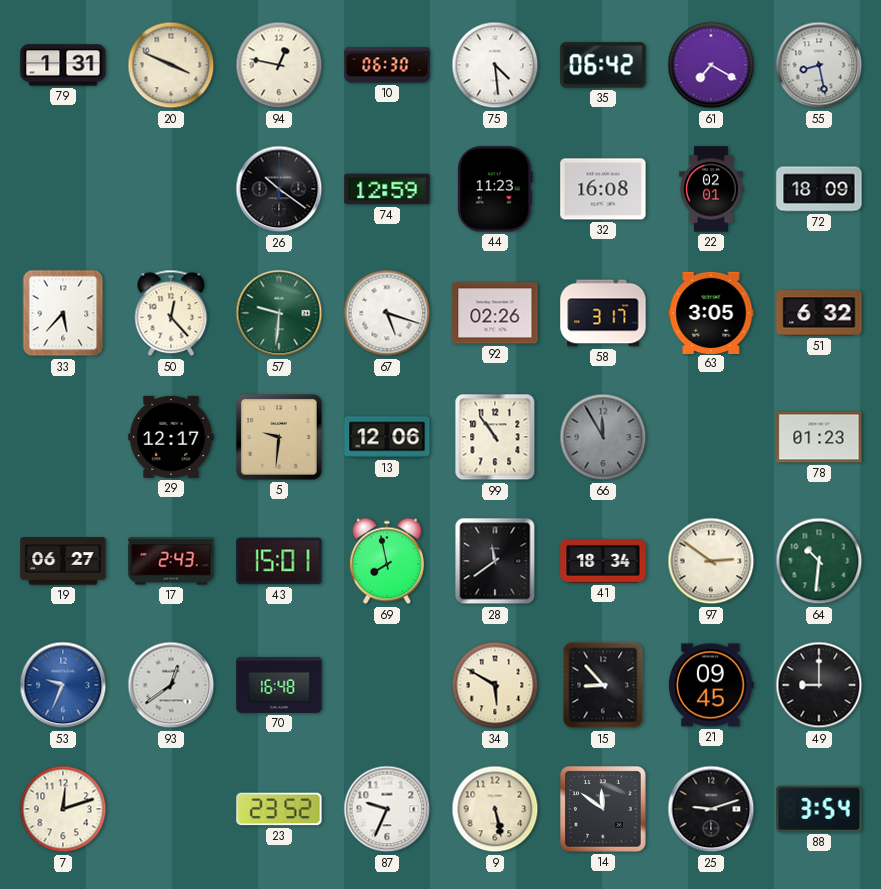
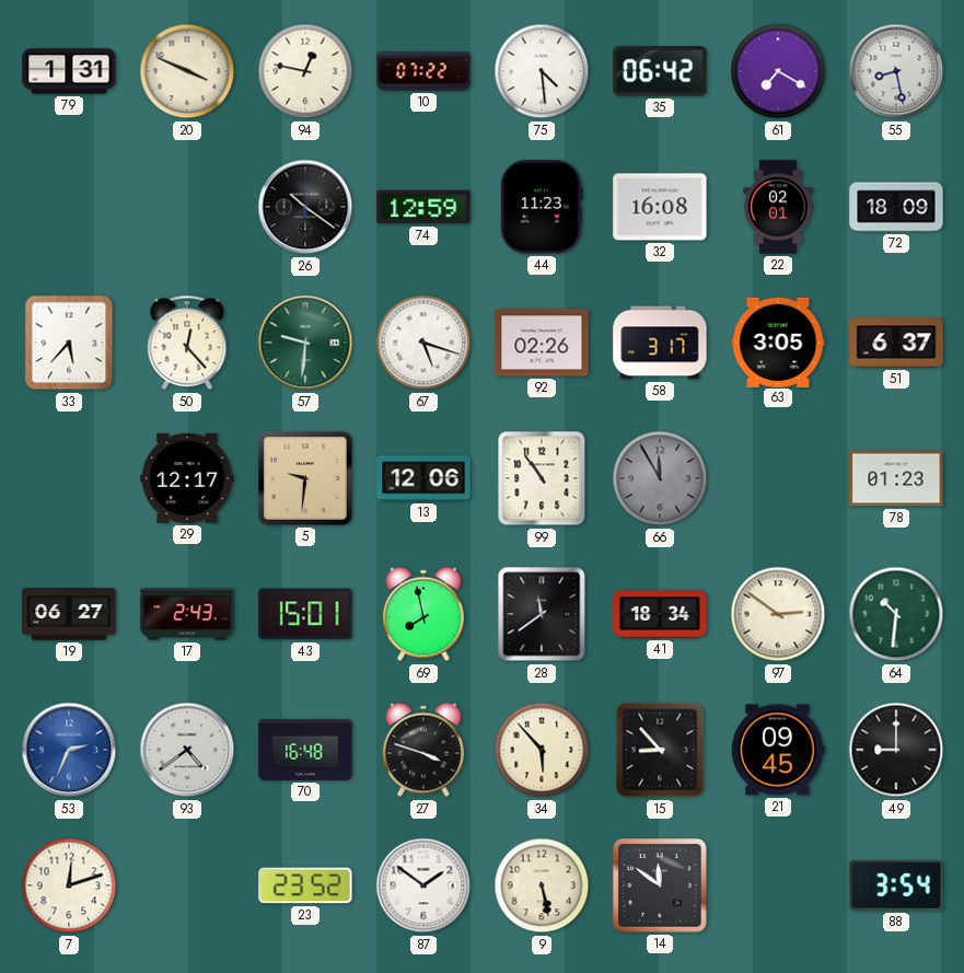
10: 06:30 -> 07:22
51: 6:32 -> 6:37
53: 9:34 -> 2:34
93: 12:39 -> 4:39
27: none -> 3:48
34: 5:50 -> 5:53
87: 9:34 -> 1:51
25: 9:12 -> none
